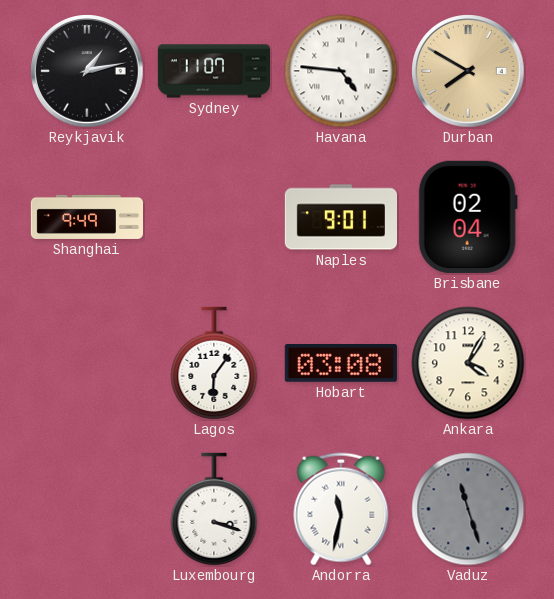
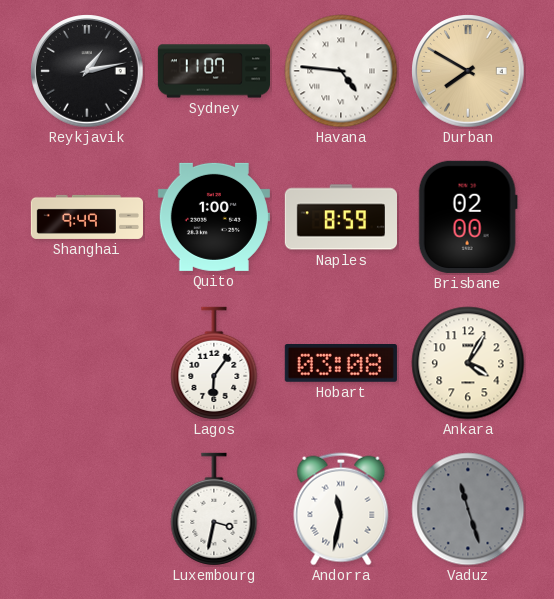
Quito: none -> 1:00
Naples: 9:01 -> 8:59
Brisbane: 02:04 -> 02:00
Luxembourg: 3:18 -> 3:32
